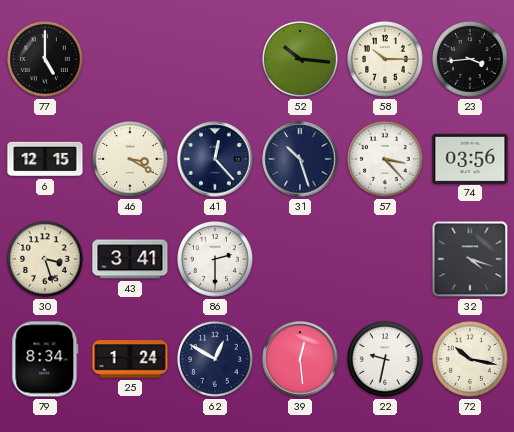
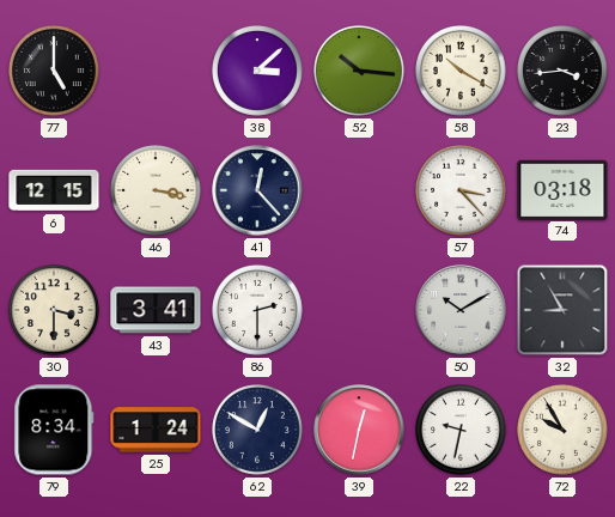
38: none -> 3:08
58: 10:15 -> 10:20
46: 3:20 -> 3:17
31: 10:27 -> none
74: 03:56 -> 03:18
30: 3:27 -> 3:30
50: none -> 10:10
32: 4:18 -> 8:55
39: 12:29 -> 12:32
72: 10:17 -> 9:55
